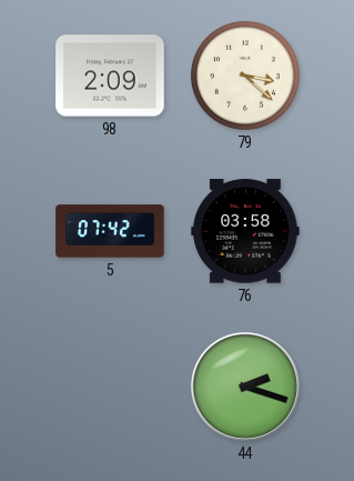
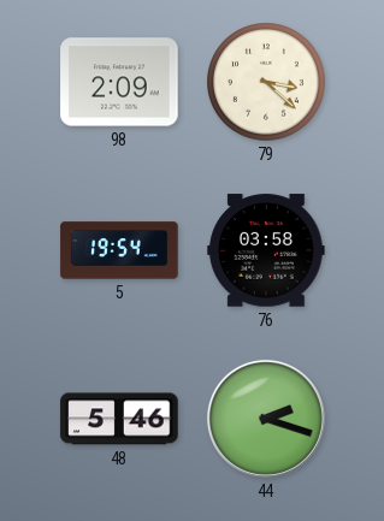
5: 07:42 -> 19:54
48: none -> 5:46
